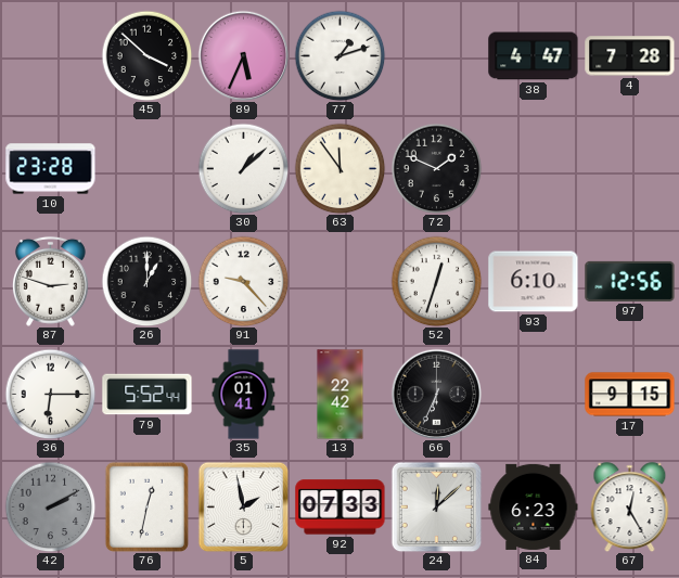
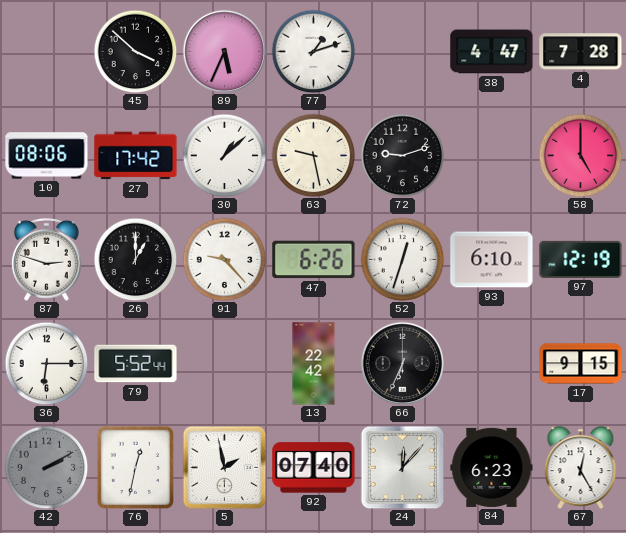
10: 23:28 -> 08:06
27: none -> 17:42
63: 11:54 -> 9:28
72: 1:49 -> 9:12
58: none -> 5:00
47: none -> 6:26
97: 12:56 -> 12:19
35: 01:41 -> none
92: 07:33 -> 07:40
24: 12:08 -> 12:07
